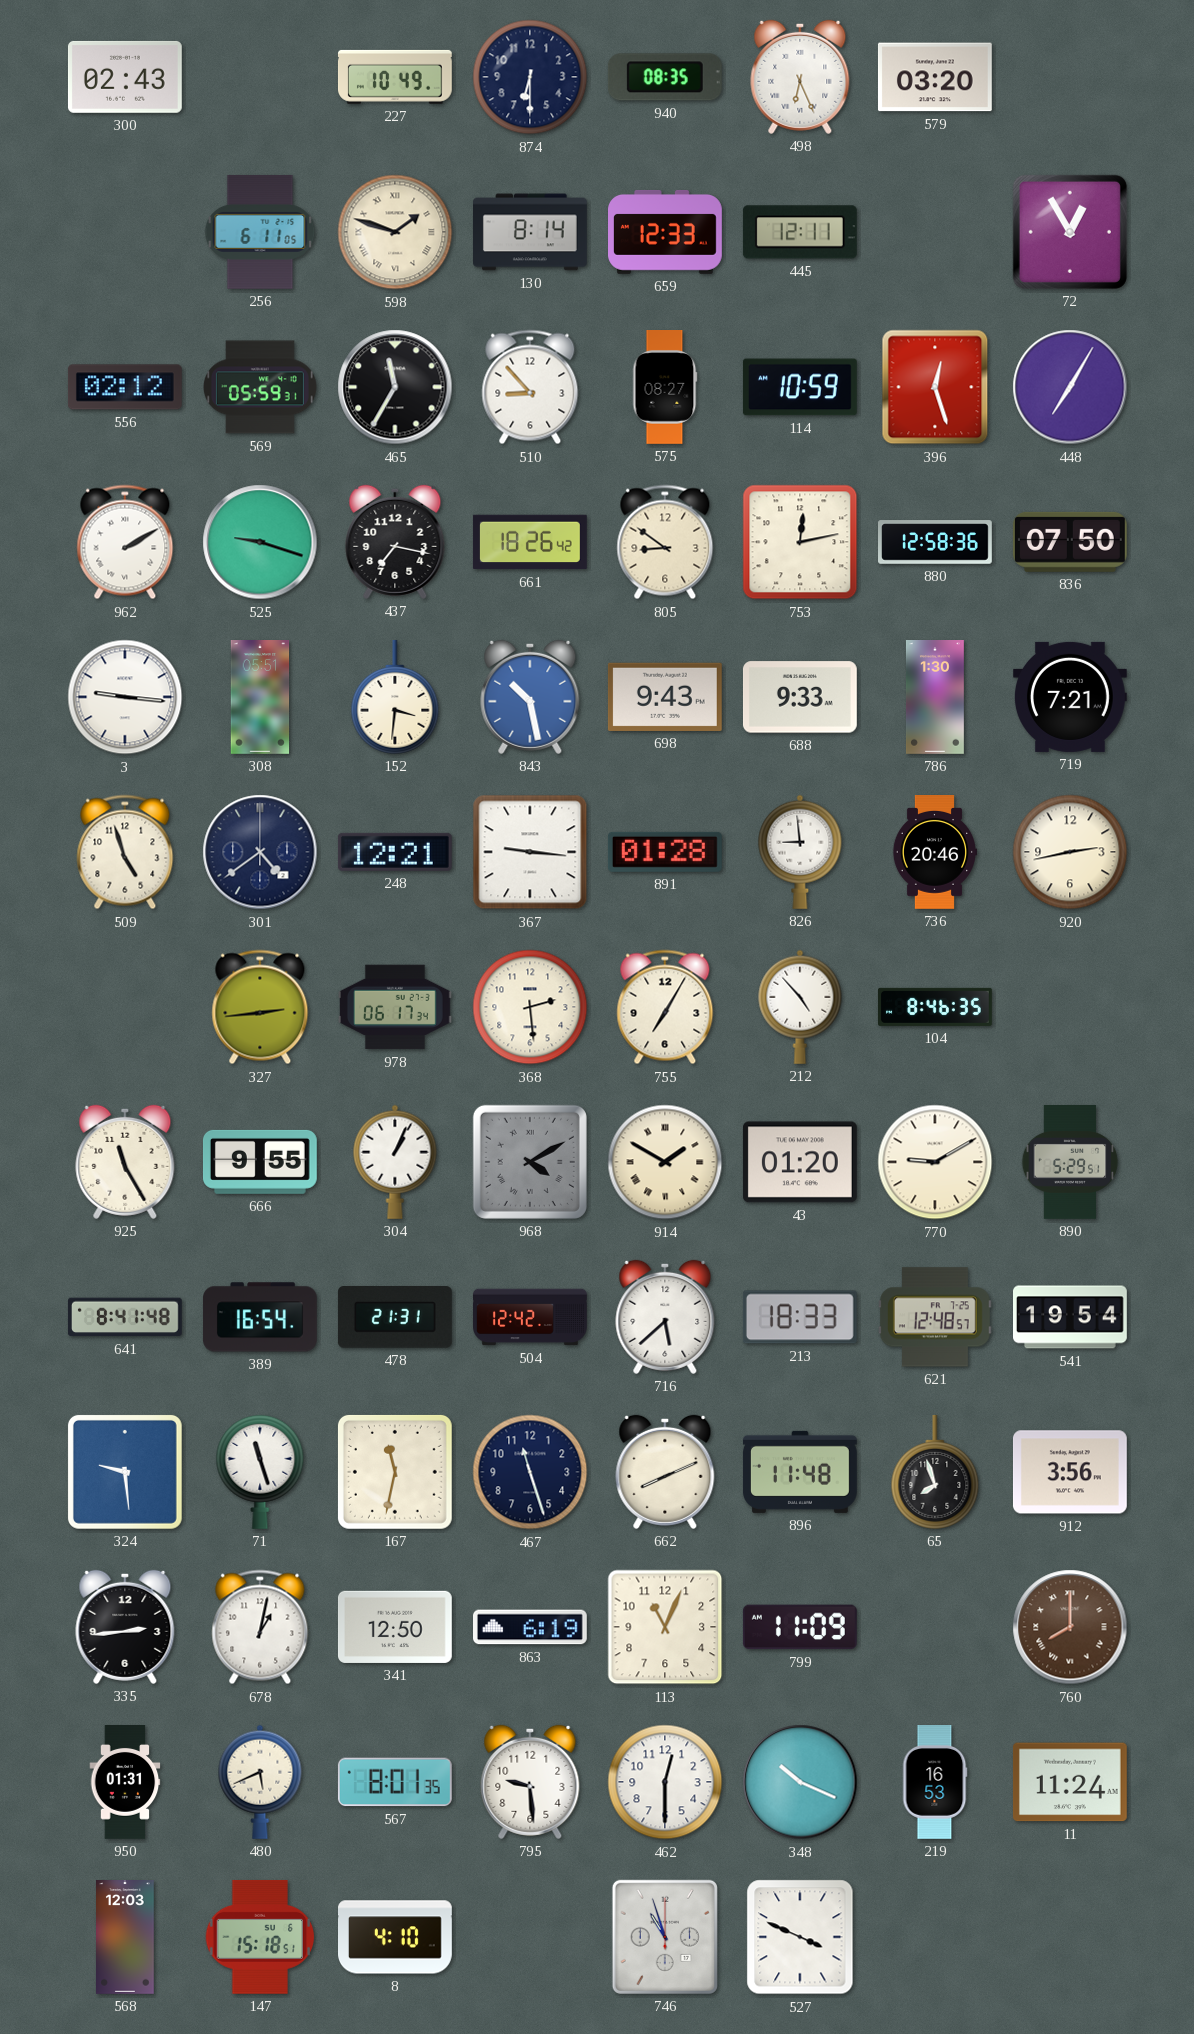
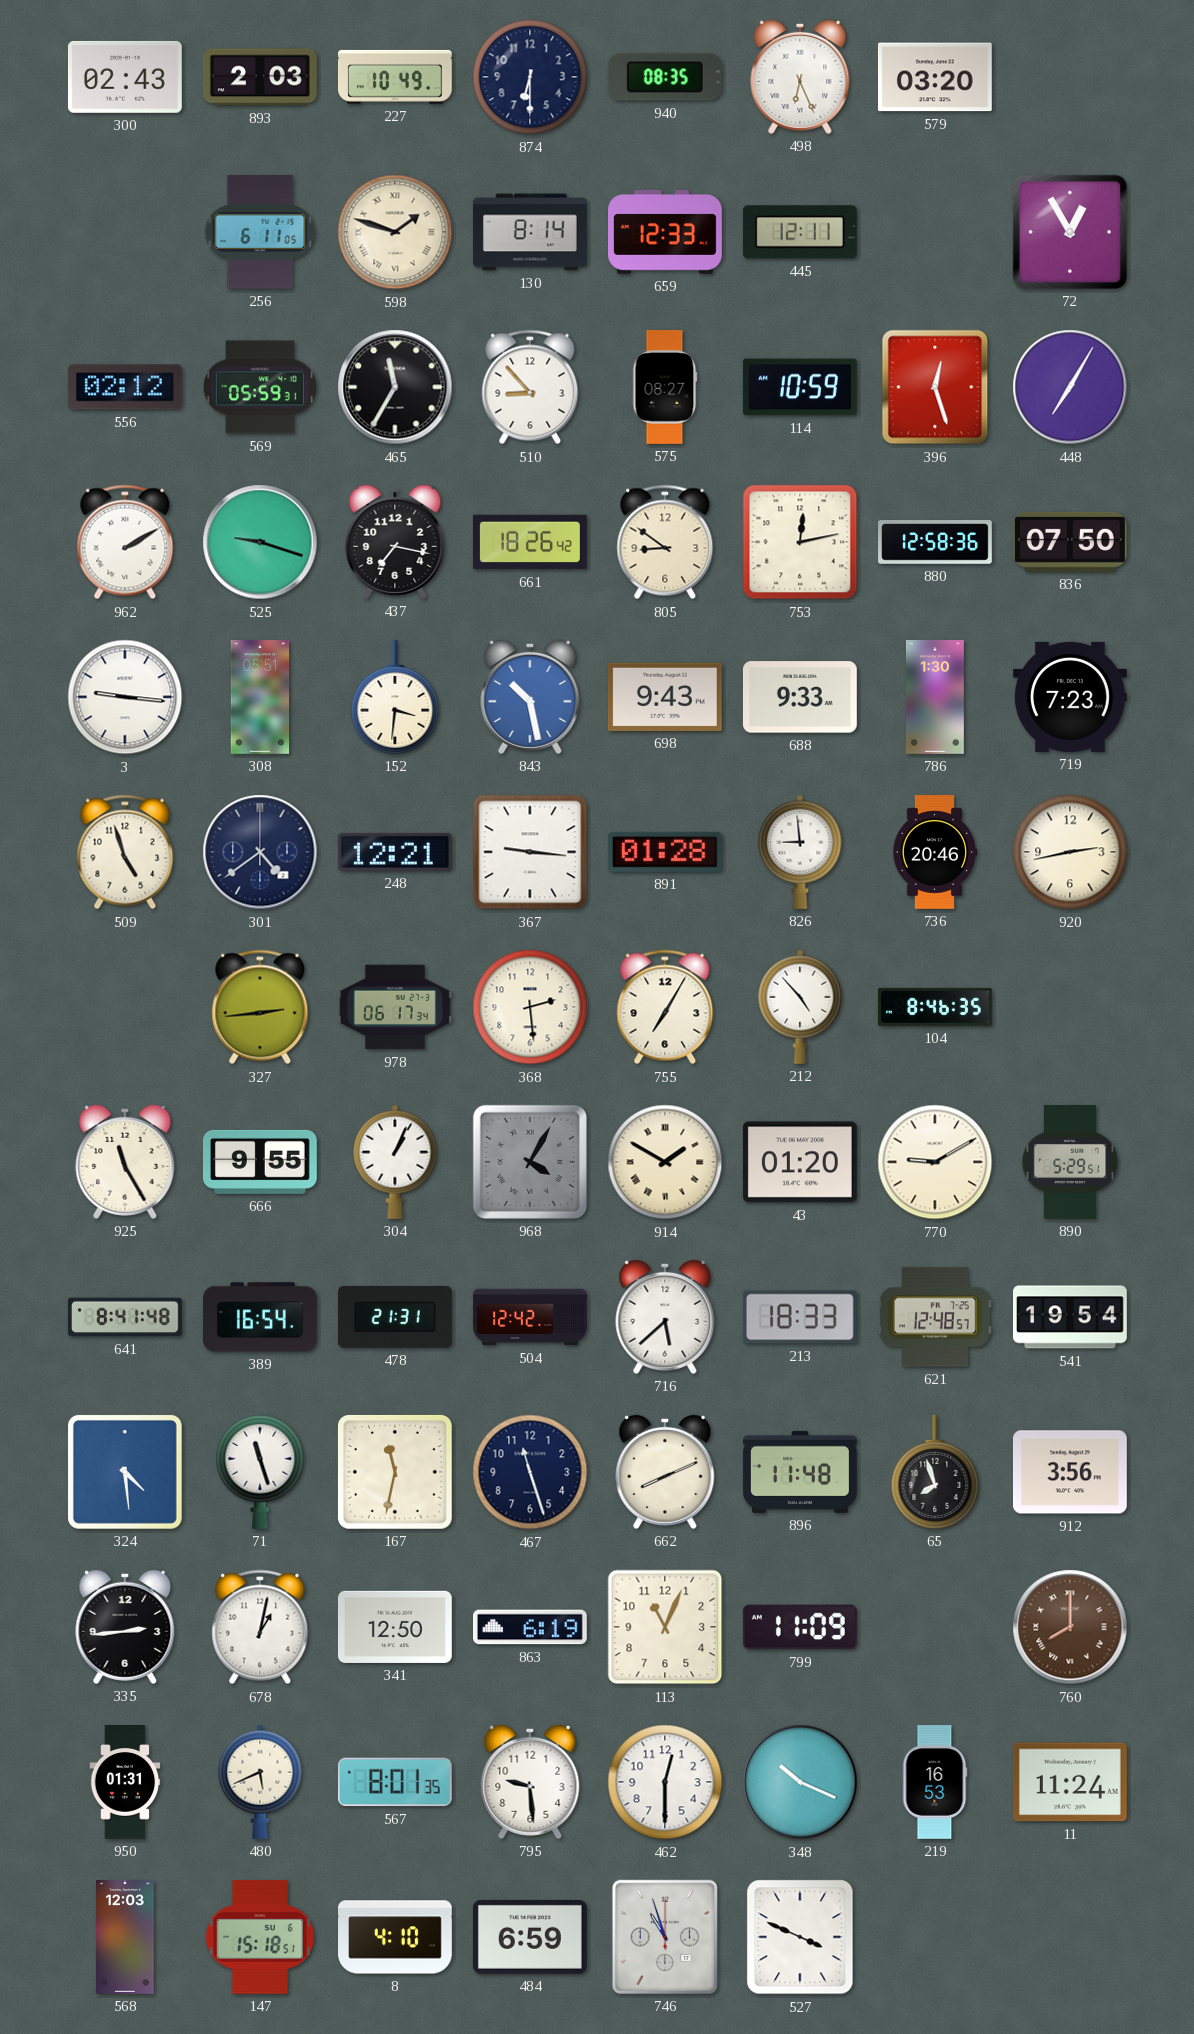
893: none -> 2:03
719: 7:21 -> 7:23
968: 4:10 -> 4:05
324: 9:29 -> 4:29
484: none -> 6:59
